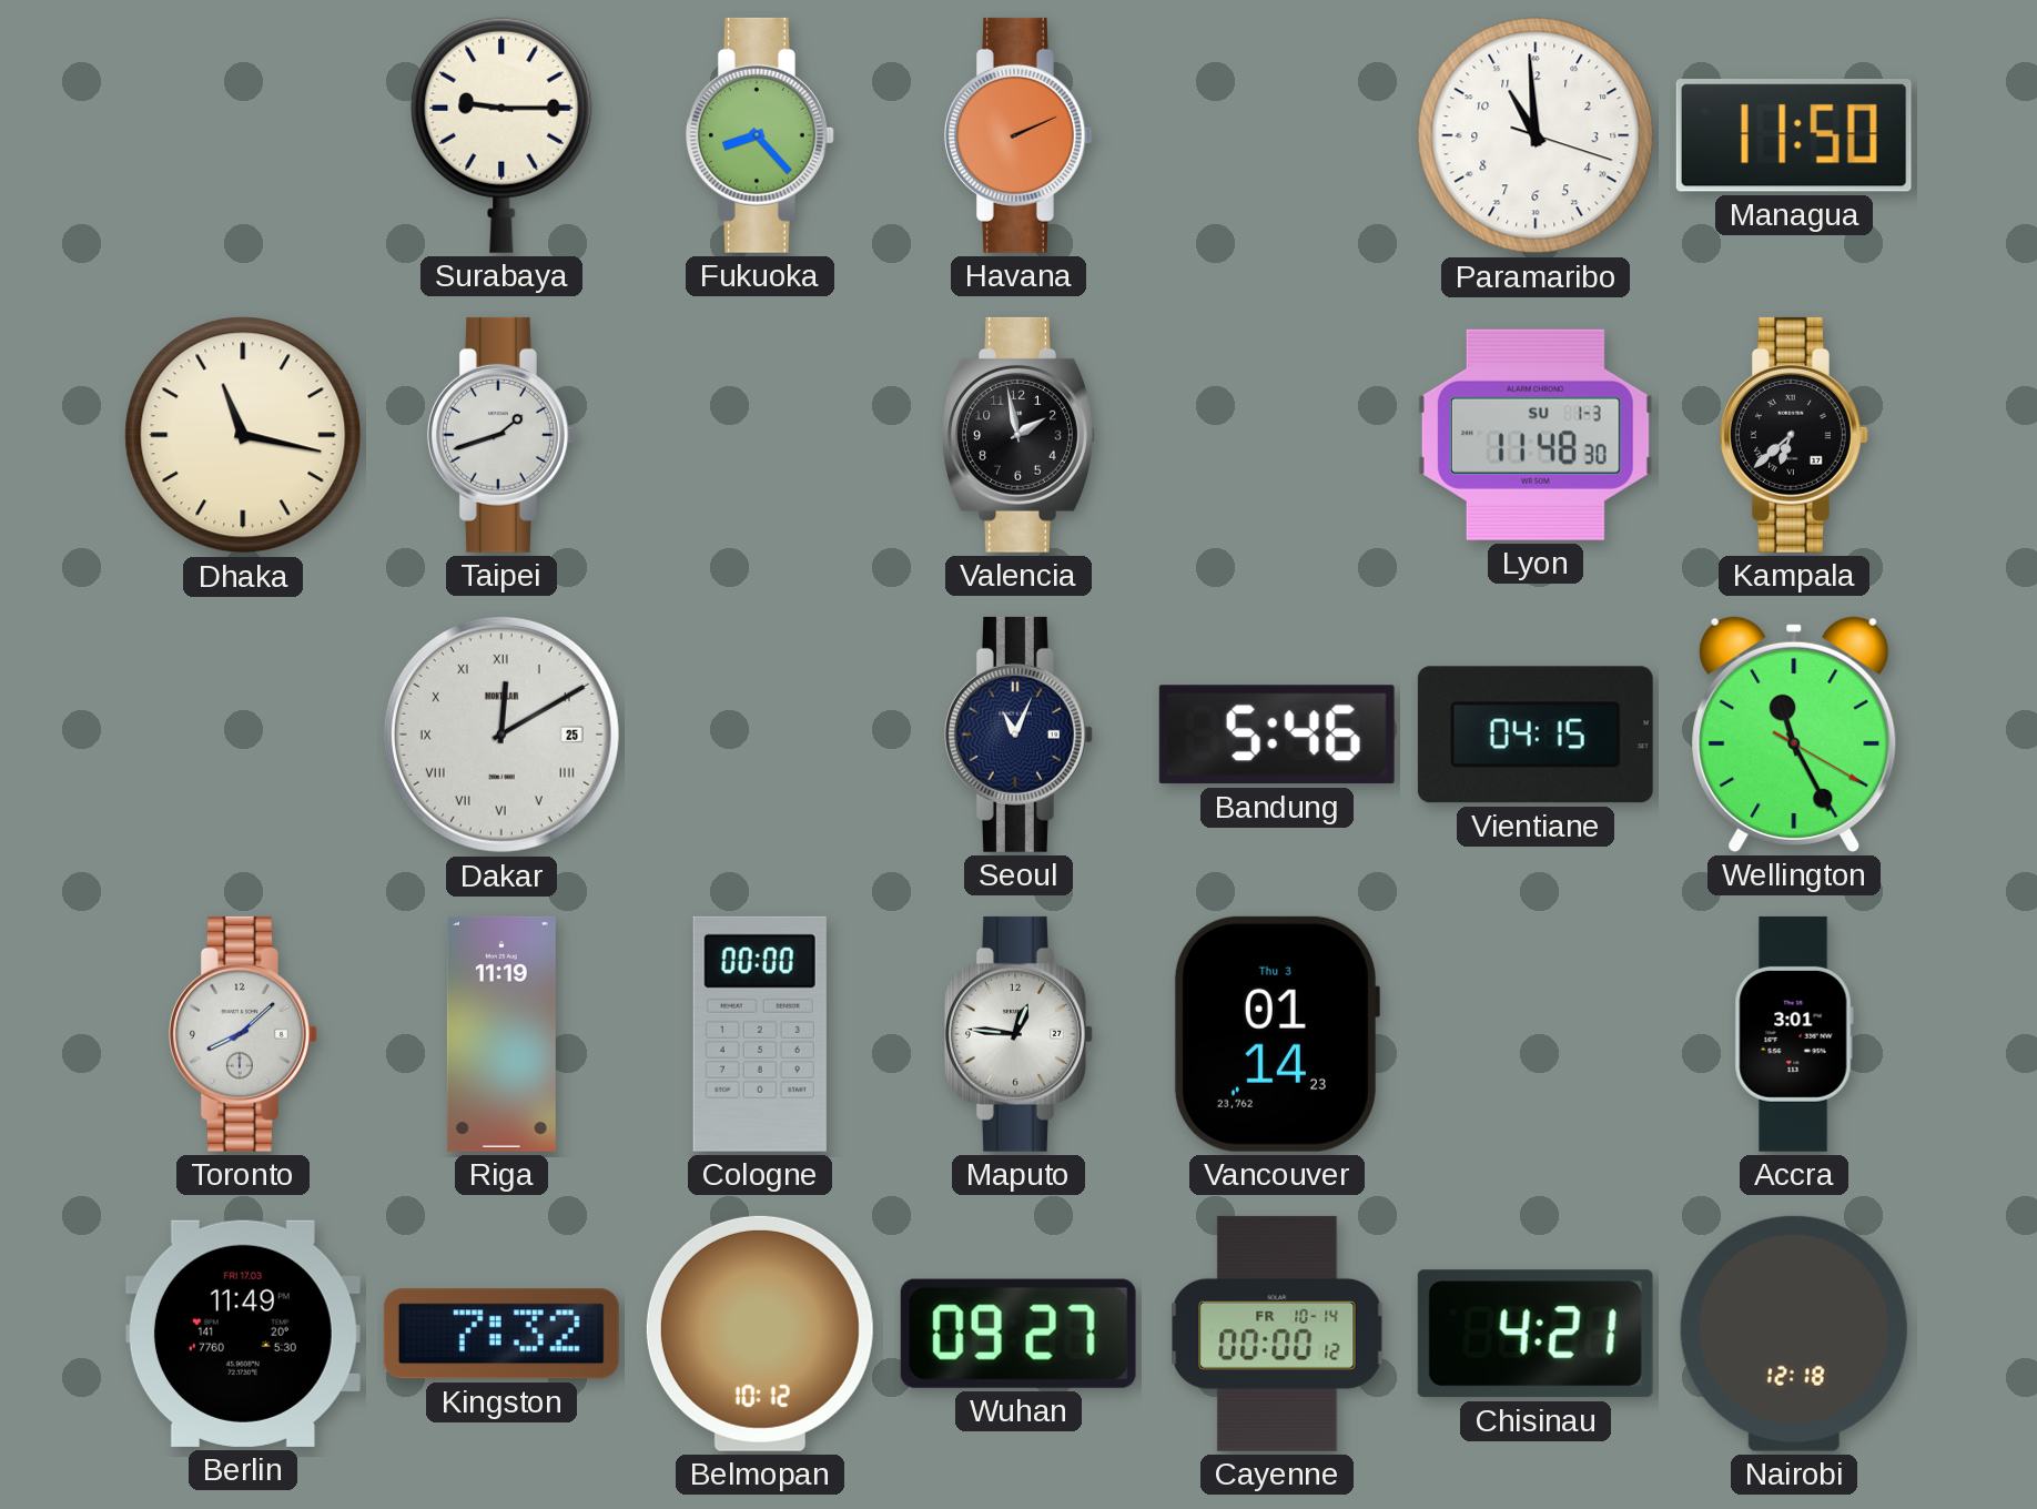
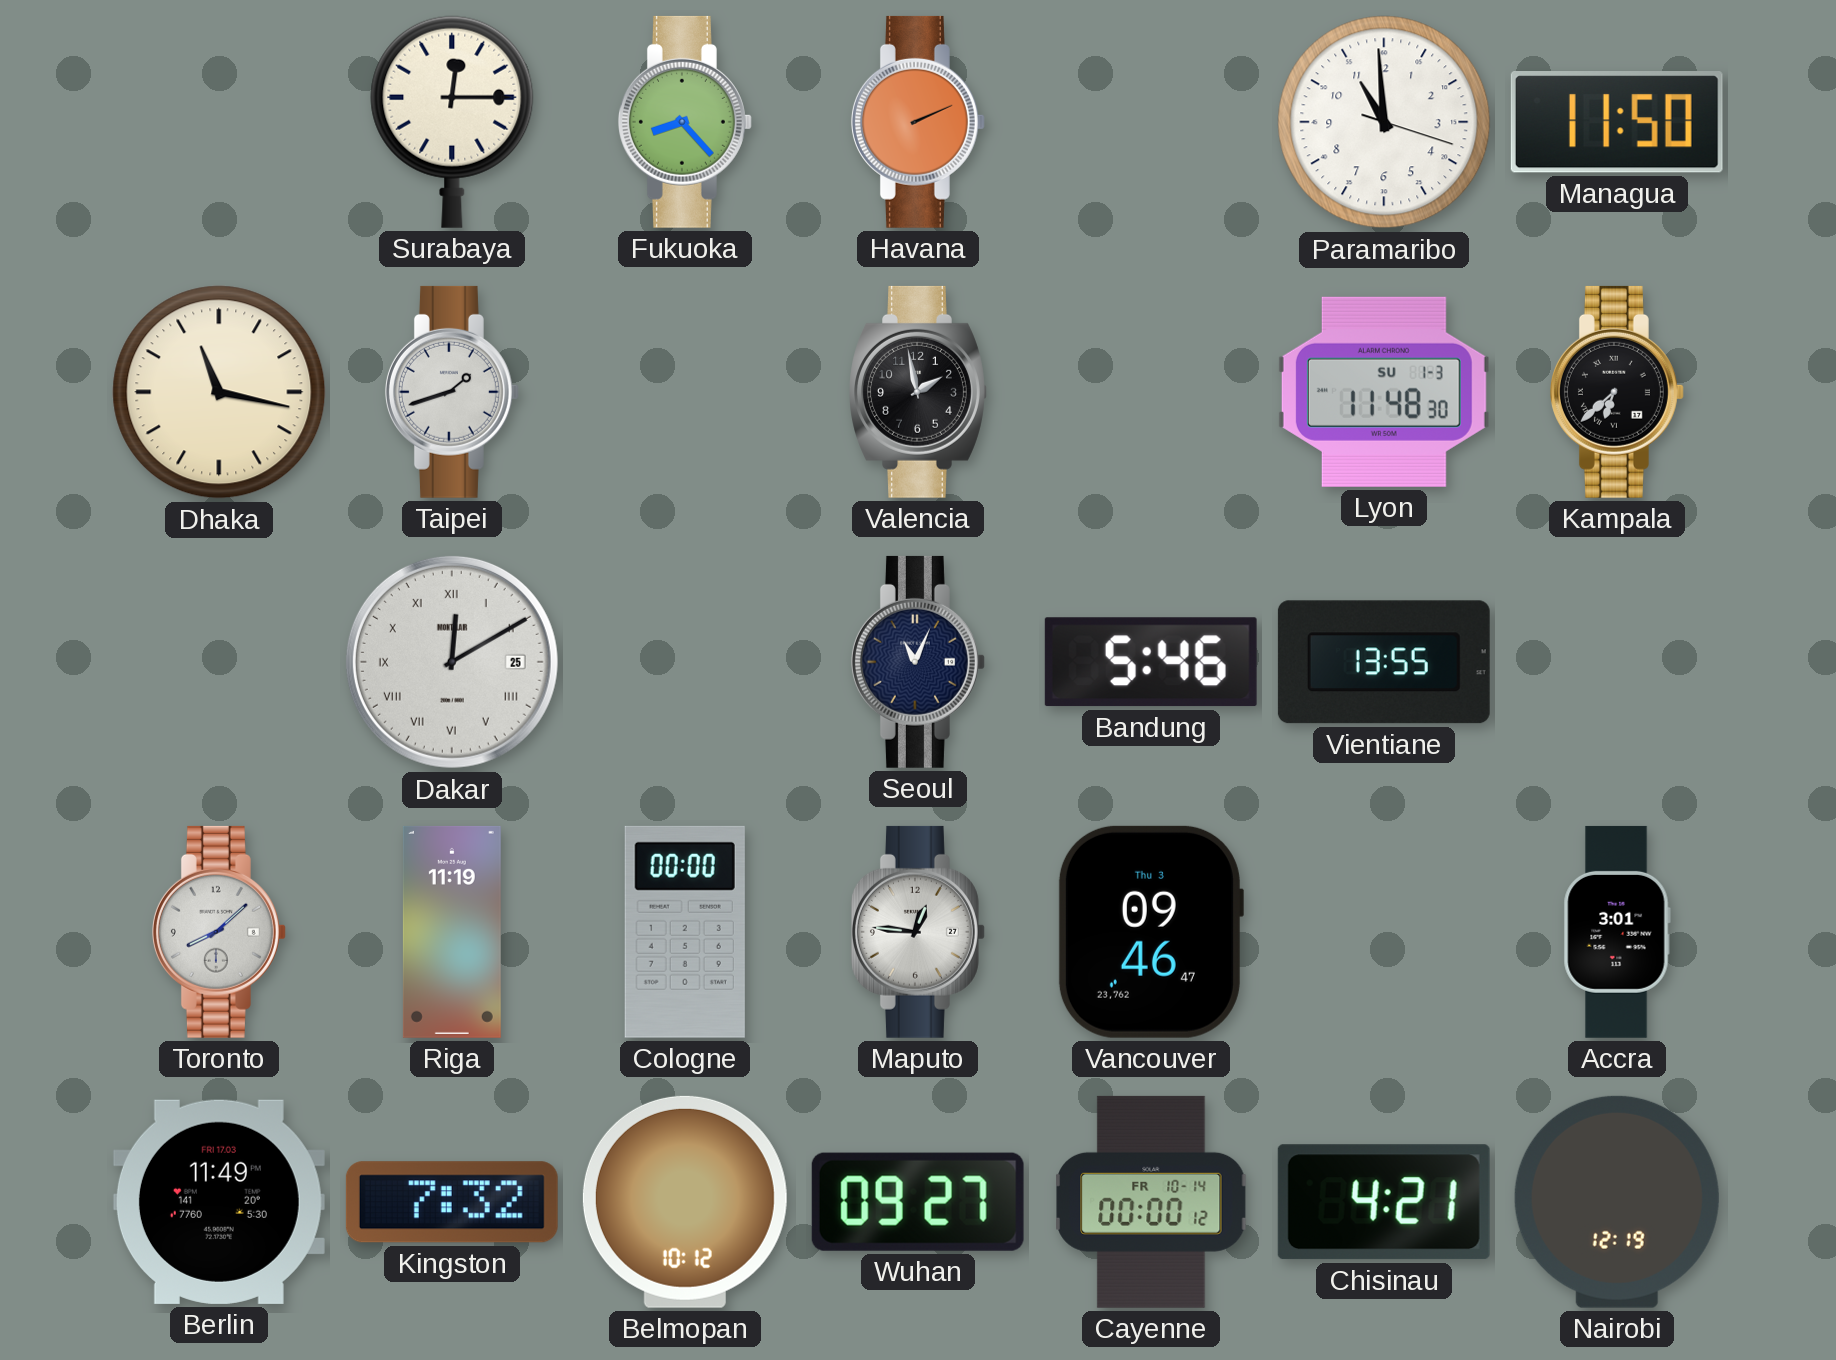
Surabaya: 9:15 -> 12:15
Vientiane: 04:15 -> 13:55
Wellington: 11:25 -> none
Vancouver: 01:14 -> 09:46
Nairobi: 12:18 -> 12:19
